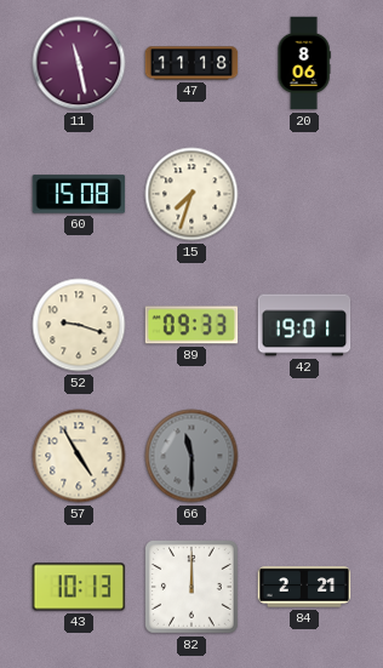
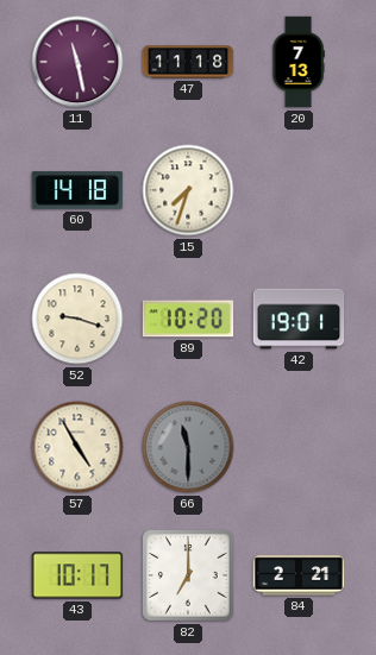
20: 8:06 -> 7:13
60: 15:08 -> 14:18
89: 09:33 -> 10:20
43: 10:13 -> 10:17
82: 12:00 -> 7:00
